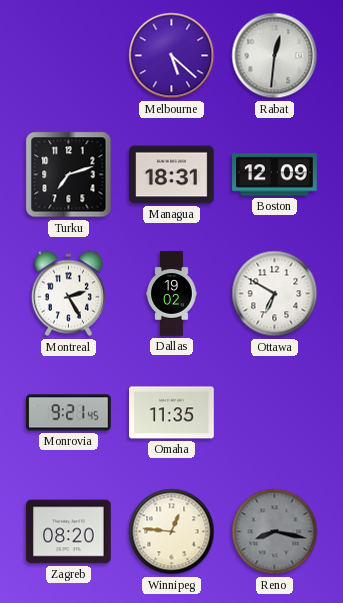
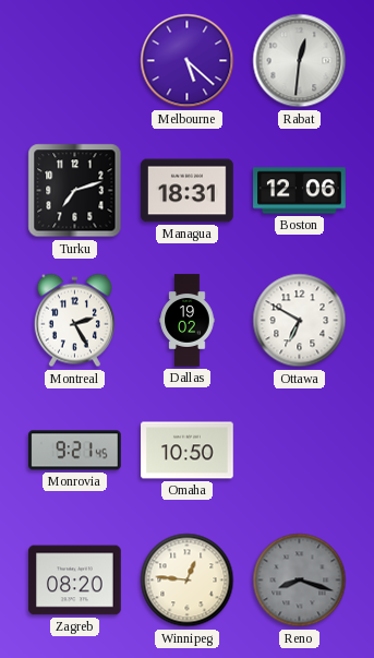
Boston: 12:09 -> 12:06
Omaha: 11:35 -> 10:50
Reno: 8:17 -> 8:18
